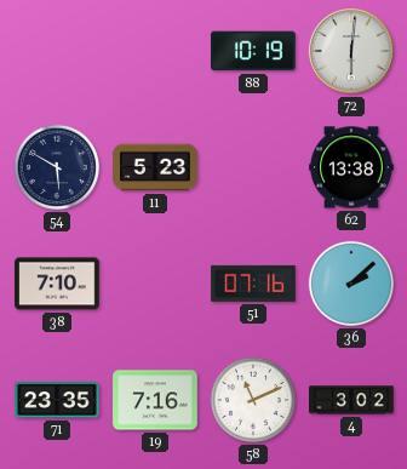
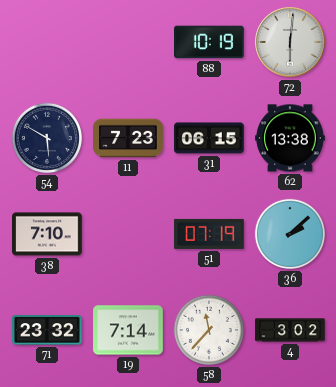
11: 5:23 -> 7:23
31: none -> 06:15
51: 07:16 -> 07:19
71: 23:35 -> 23:32
19: 7:16 -> 7:14
58: 11:11 -> 11:37
